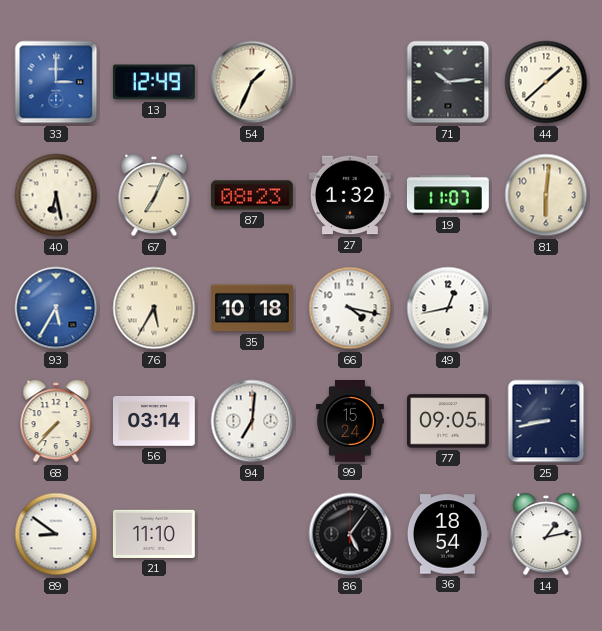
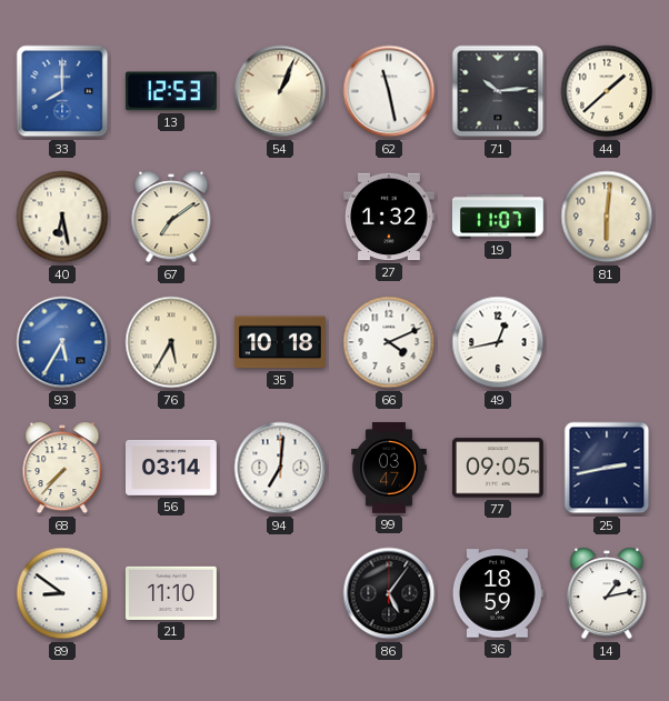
33: 3:00 -> 8:00
13: 12:49 -> 12:53
54: 1:34 -> 1:04
62: none -> 11:28
67: 7:04 -> 7:09
87: 08:23 -> none
66: 4:17 -> 4:11
99: 15:24 -> 03:47
25: 8:43 -> 2:43
36: 18:54 -> 18:59
